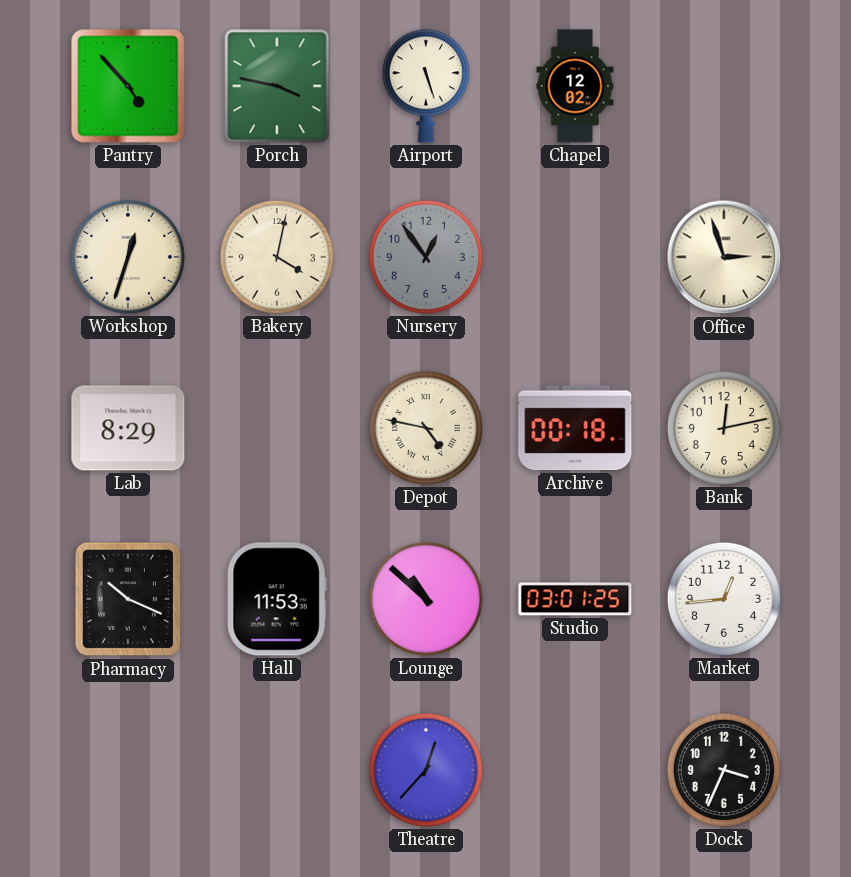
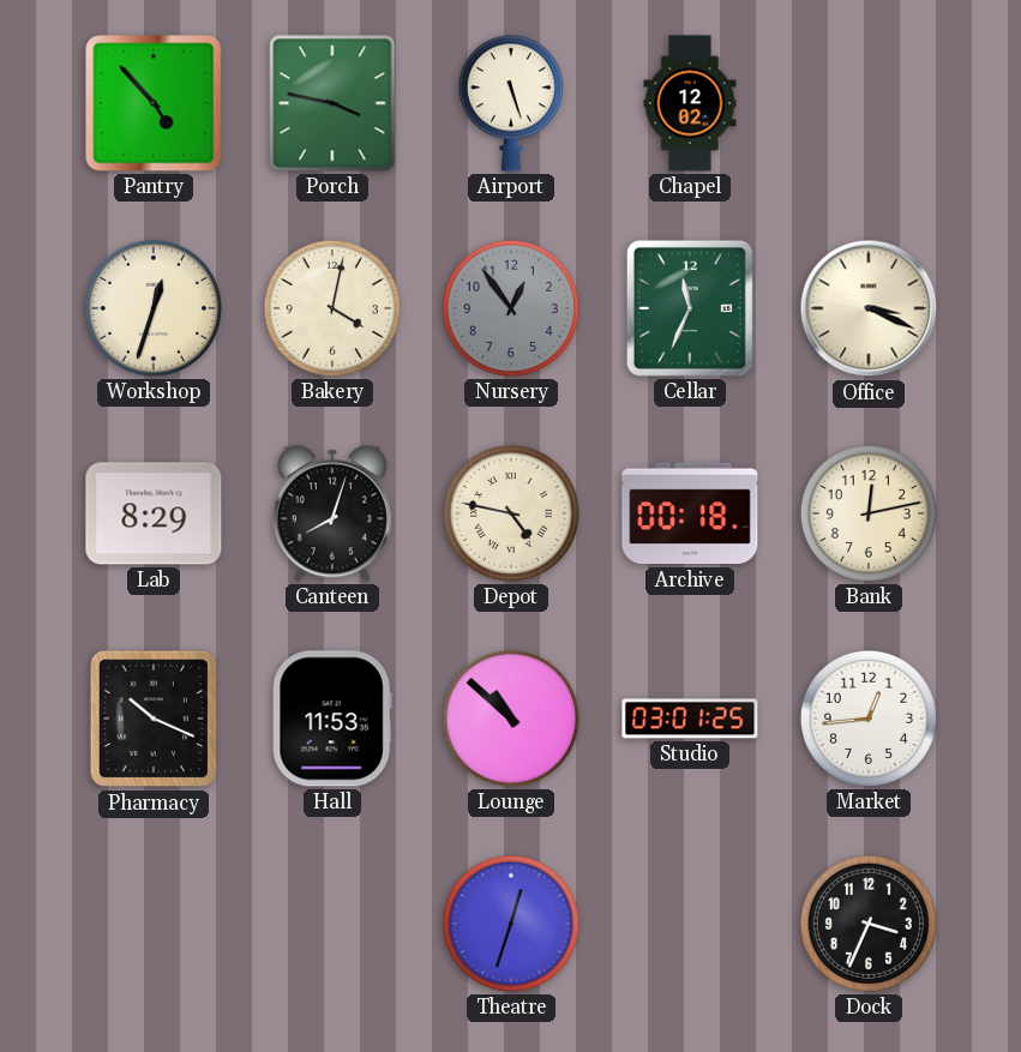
Cellar: none -> 11:34
Office: 2:57 -> 3:19
Canteen: none -> 8:03
Theatre: 12:37 -> 12:33
